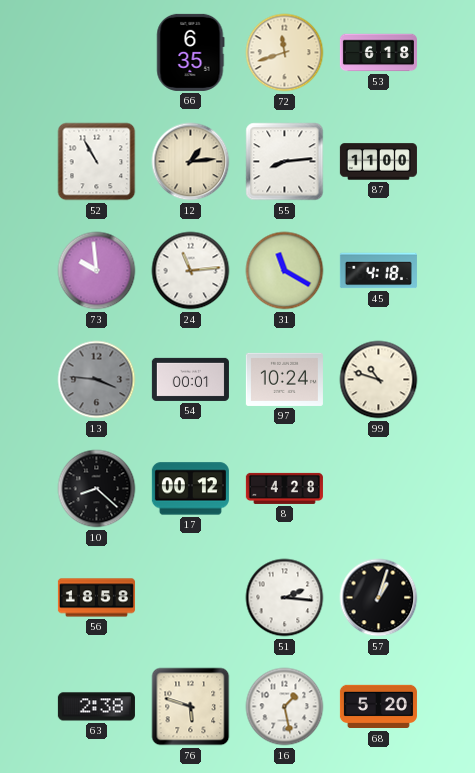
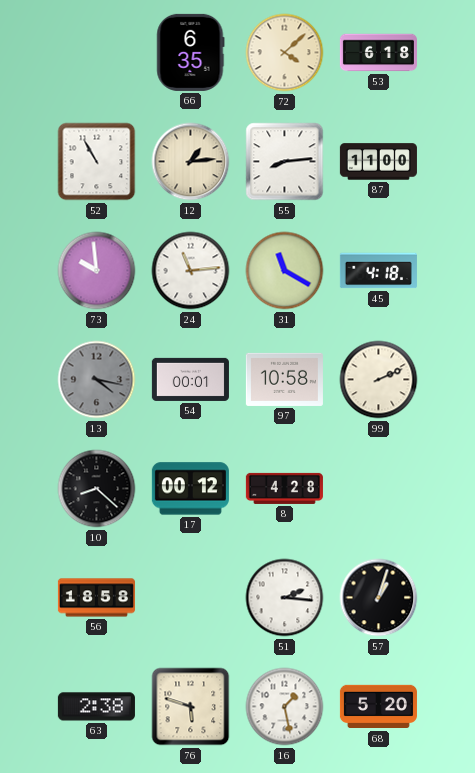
72: 11:42 -> 4:08
13: 3:46 -> 4:17
97: 10:24 -> 10:58
99: 10:48 -> 2:11
